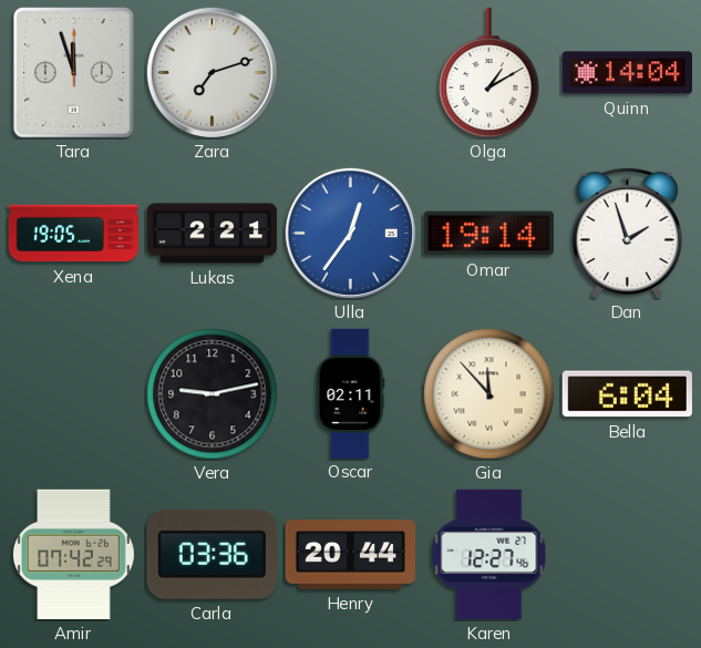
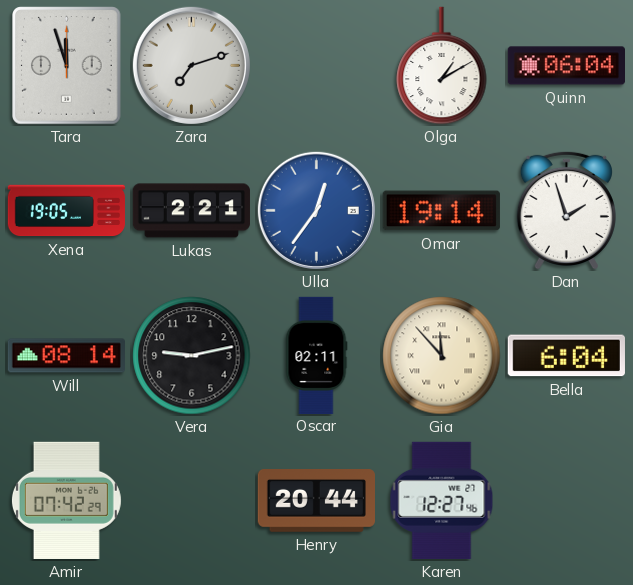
Quinn: 14:04 -> 06:04
Will: none -> 08:14
Carla: 03:36 -> none
